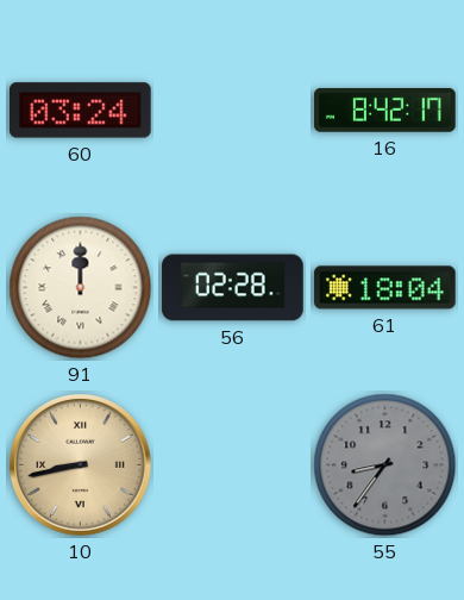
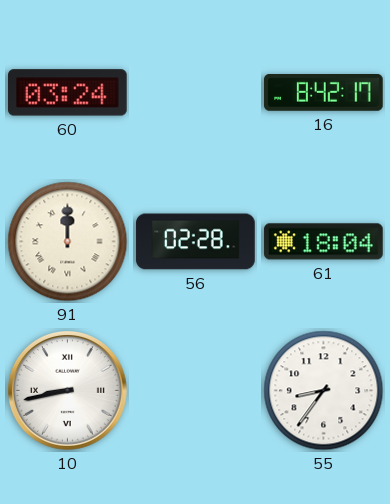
10 dial: champagne -> white
55 dial: grey -> white
